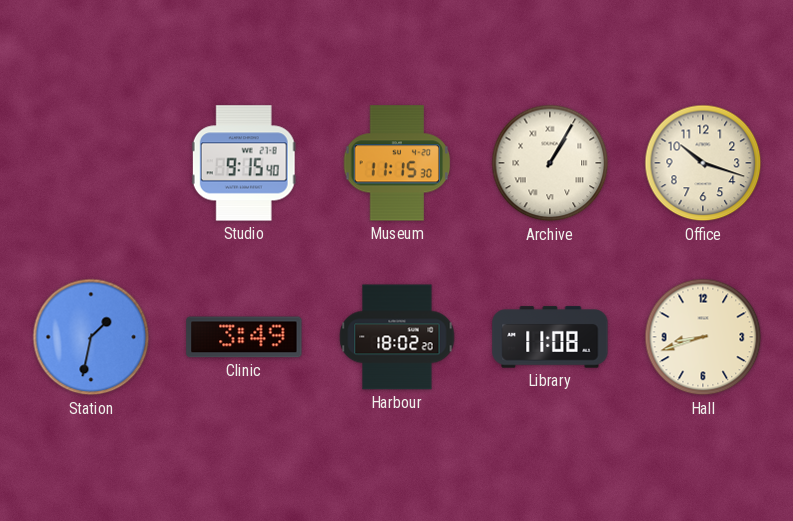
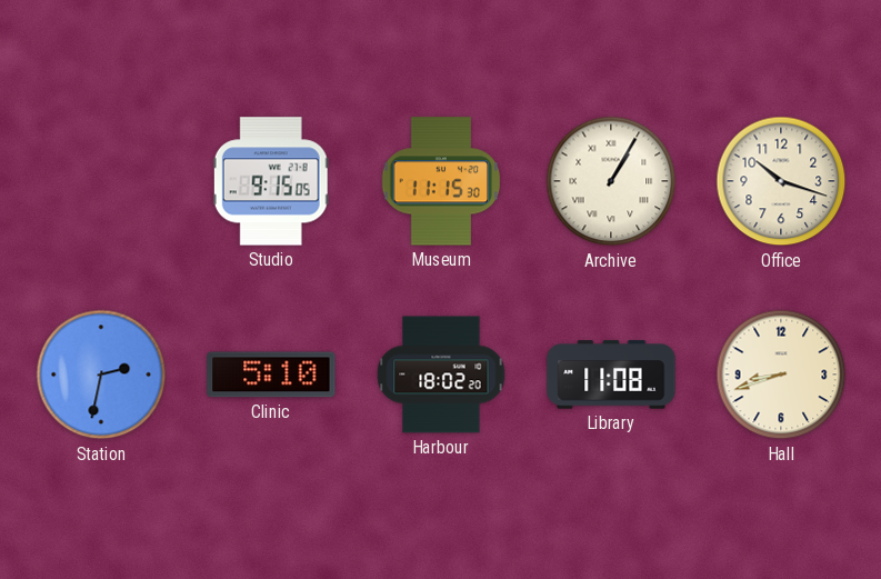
Studio: 9:15:40 -> 9:15:05
Station: 1:32 -> 2:32
Clinic: 3:49 -> 5:10
